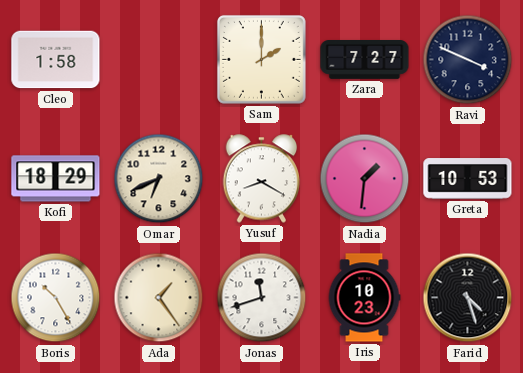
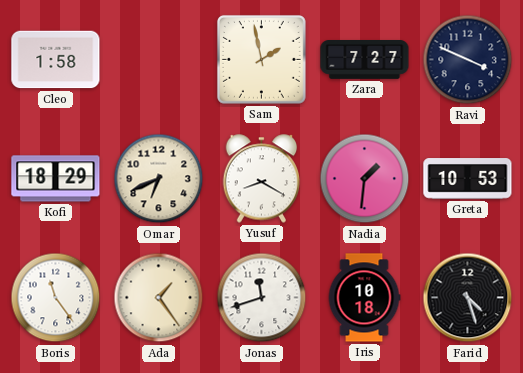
Sam: 2:00 -> 1:58
Boris: 10:25 -> 11:24
Iris: 10:23 -> 10:18
